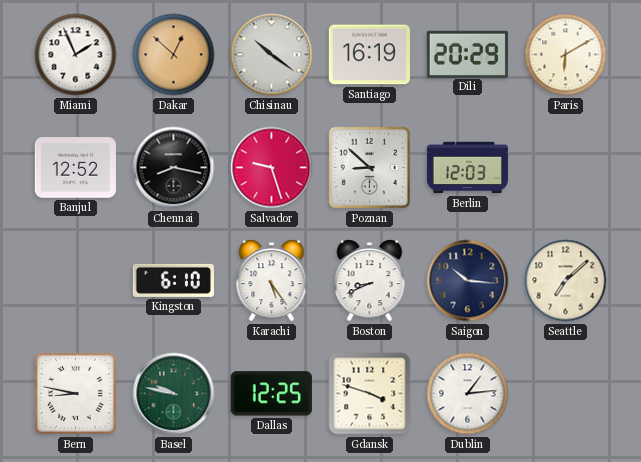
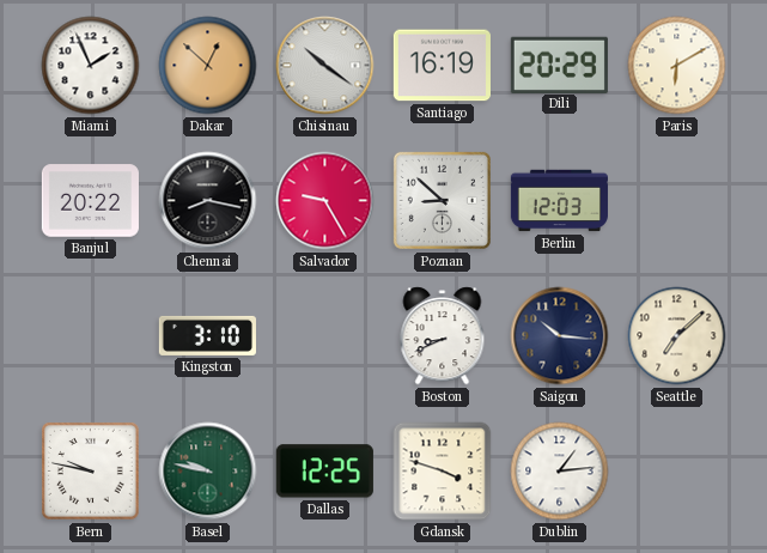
Banjul: 12:52 -> 20:22
Salvador: 9:27 -> 9:25
Kingston: 6:10 -> 3:10
Karachi: 5:24 -> none
Bern: 8:47 -> 9:47
